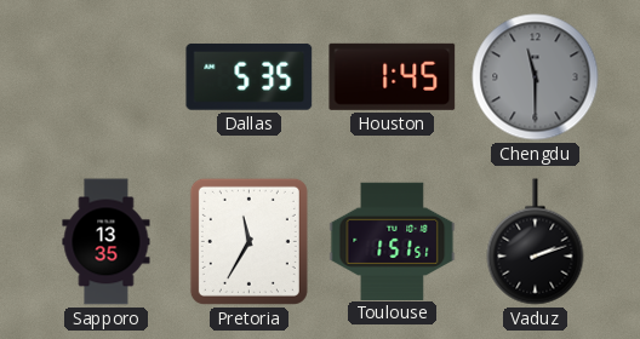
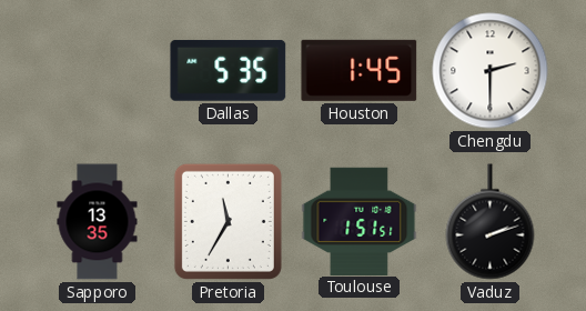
Chengdu: 11:30 -> 2:30
Chengdu dial: grey -> white
